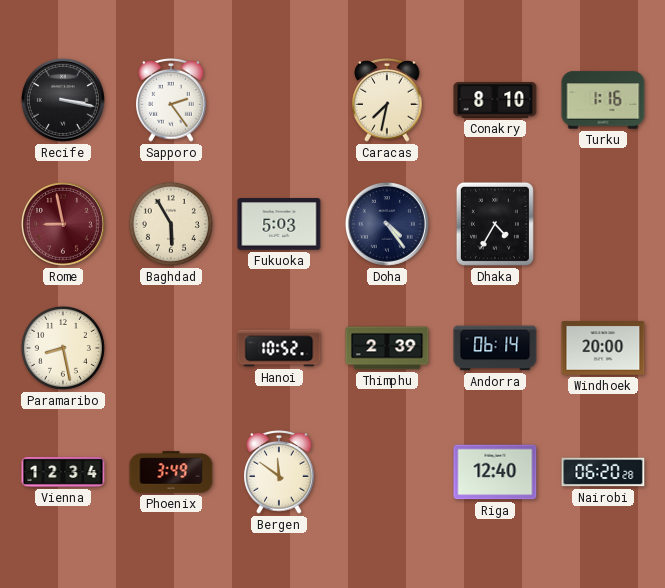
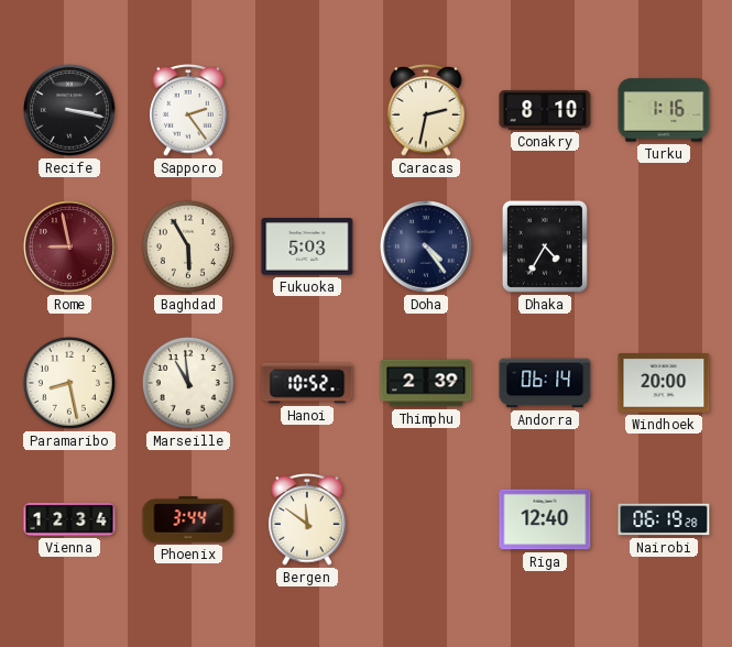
Caracas: 7:32 -> 2:32
Marseille: none -> 10:59
Phoenix: 3:49 -> 3:44
Nairobi: 06:20 -> 06:19
